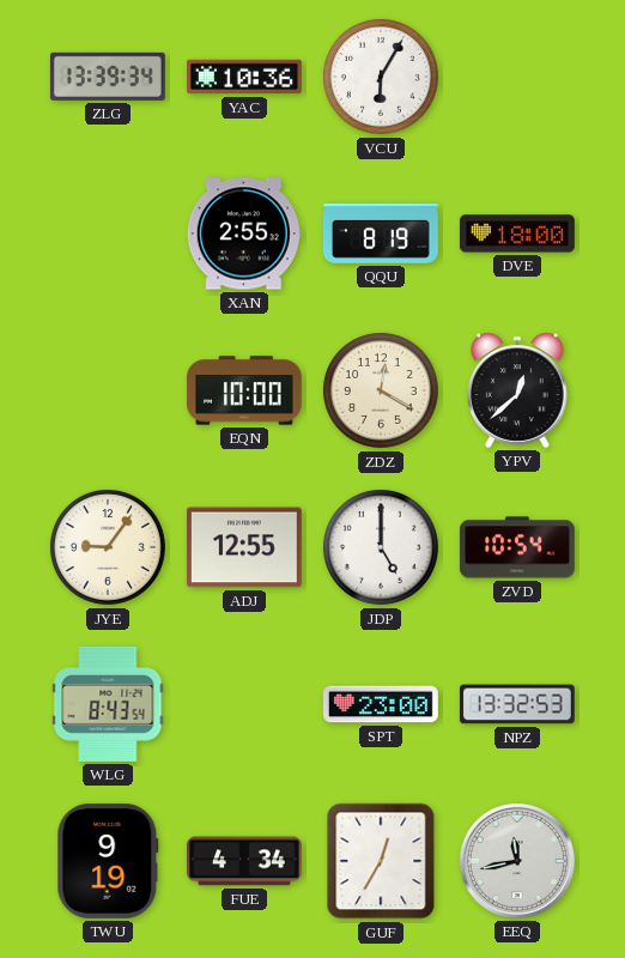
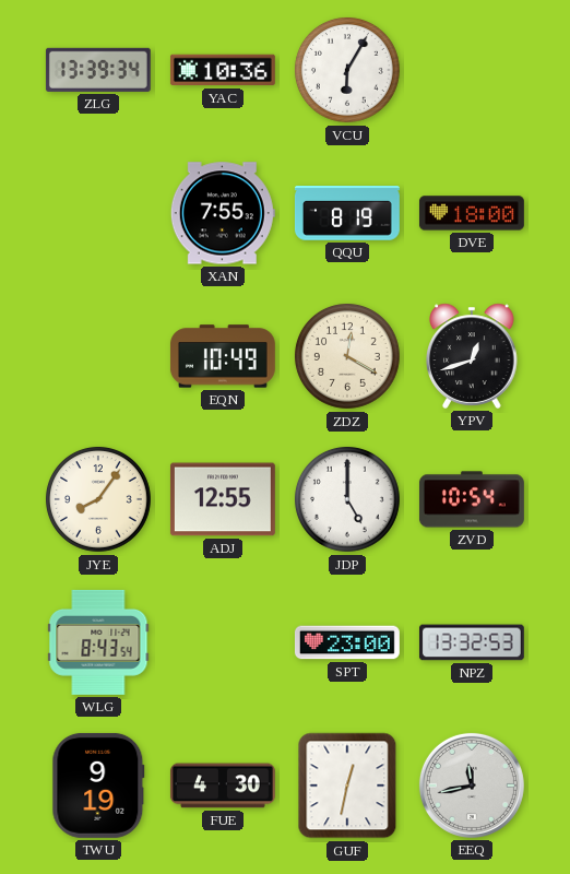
XAN: 2:55 -> 7:55
EQN: 10:00 -> 10:49
YPV: 12:38 -> 12:42
JYE: 9:06 -> 8:06
FUE: 4:34 -> 4:30
GUF: 12:35 -> 12:32
